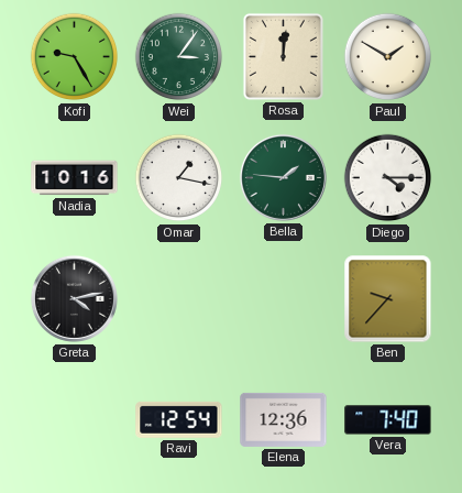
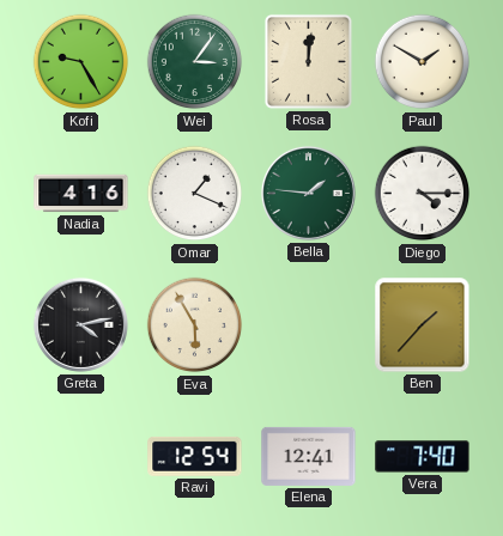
Nadia: 10:16 -> 4:16
Omar: 1:17 -> 1:19
Eva: none -> 5:55
Ben: 9:37 -> 1:37
Elena: 12:36 -> 12:41
